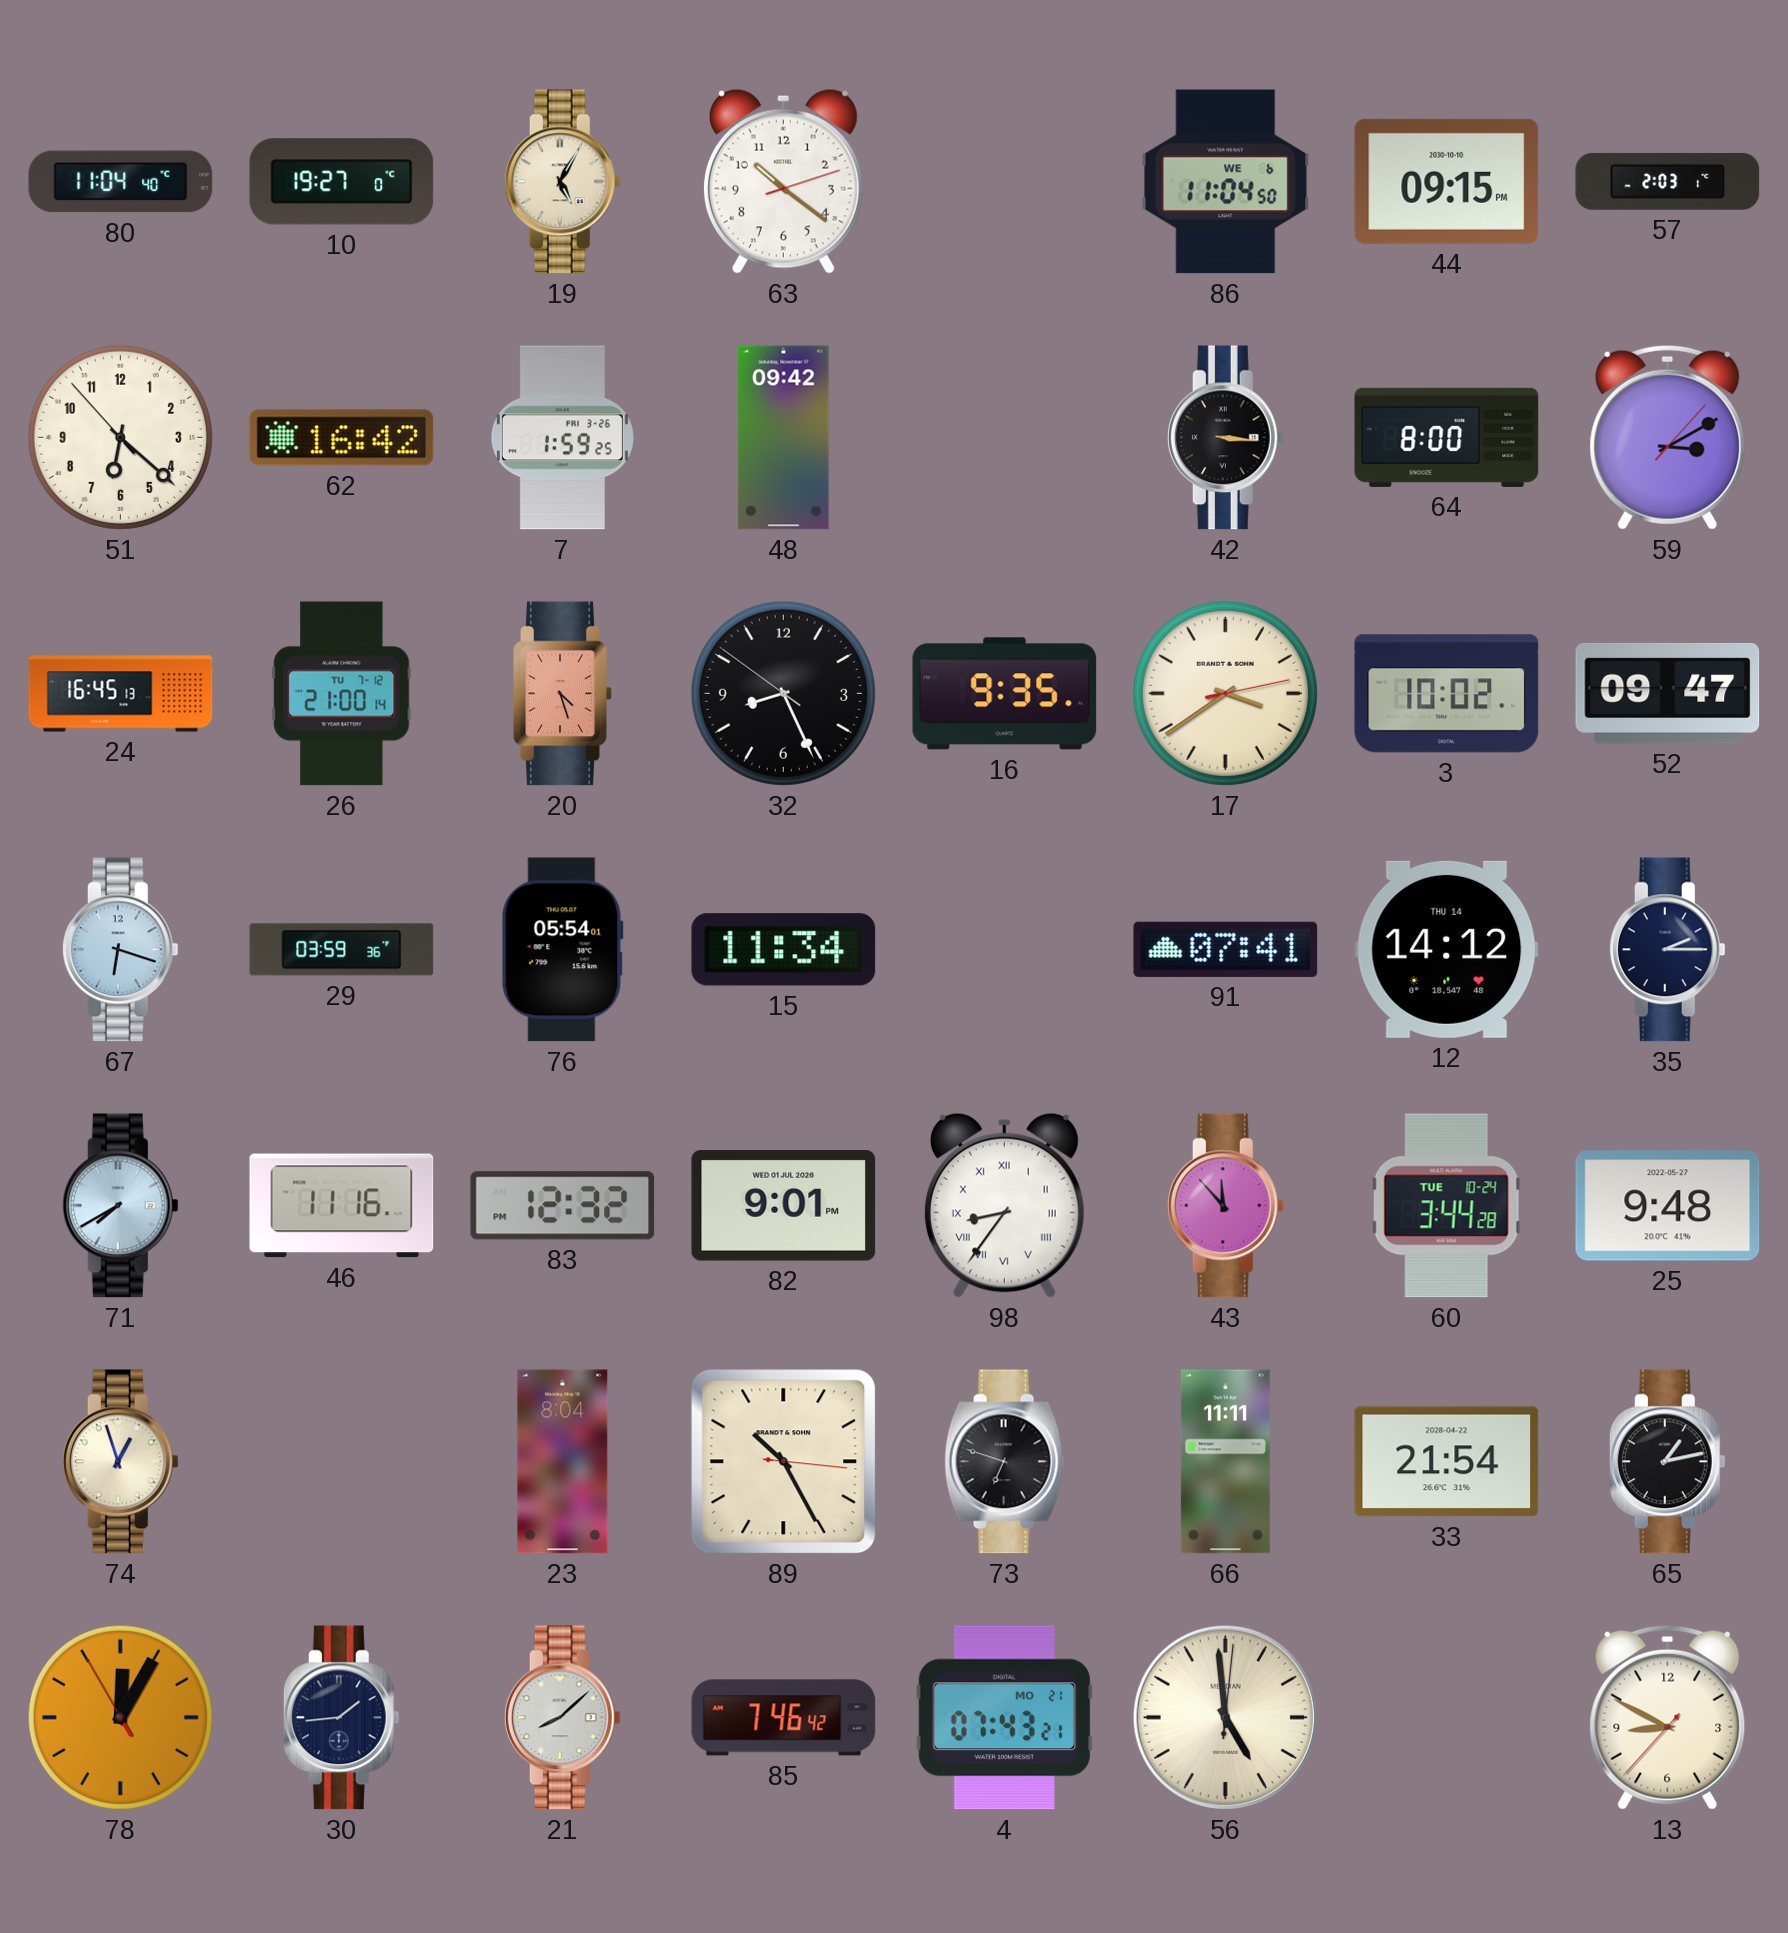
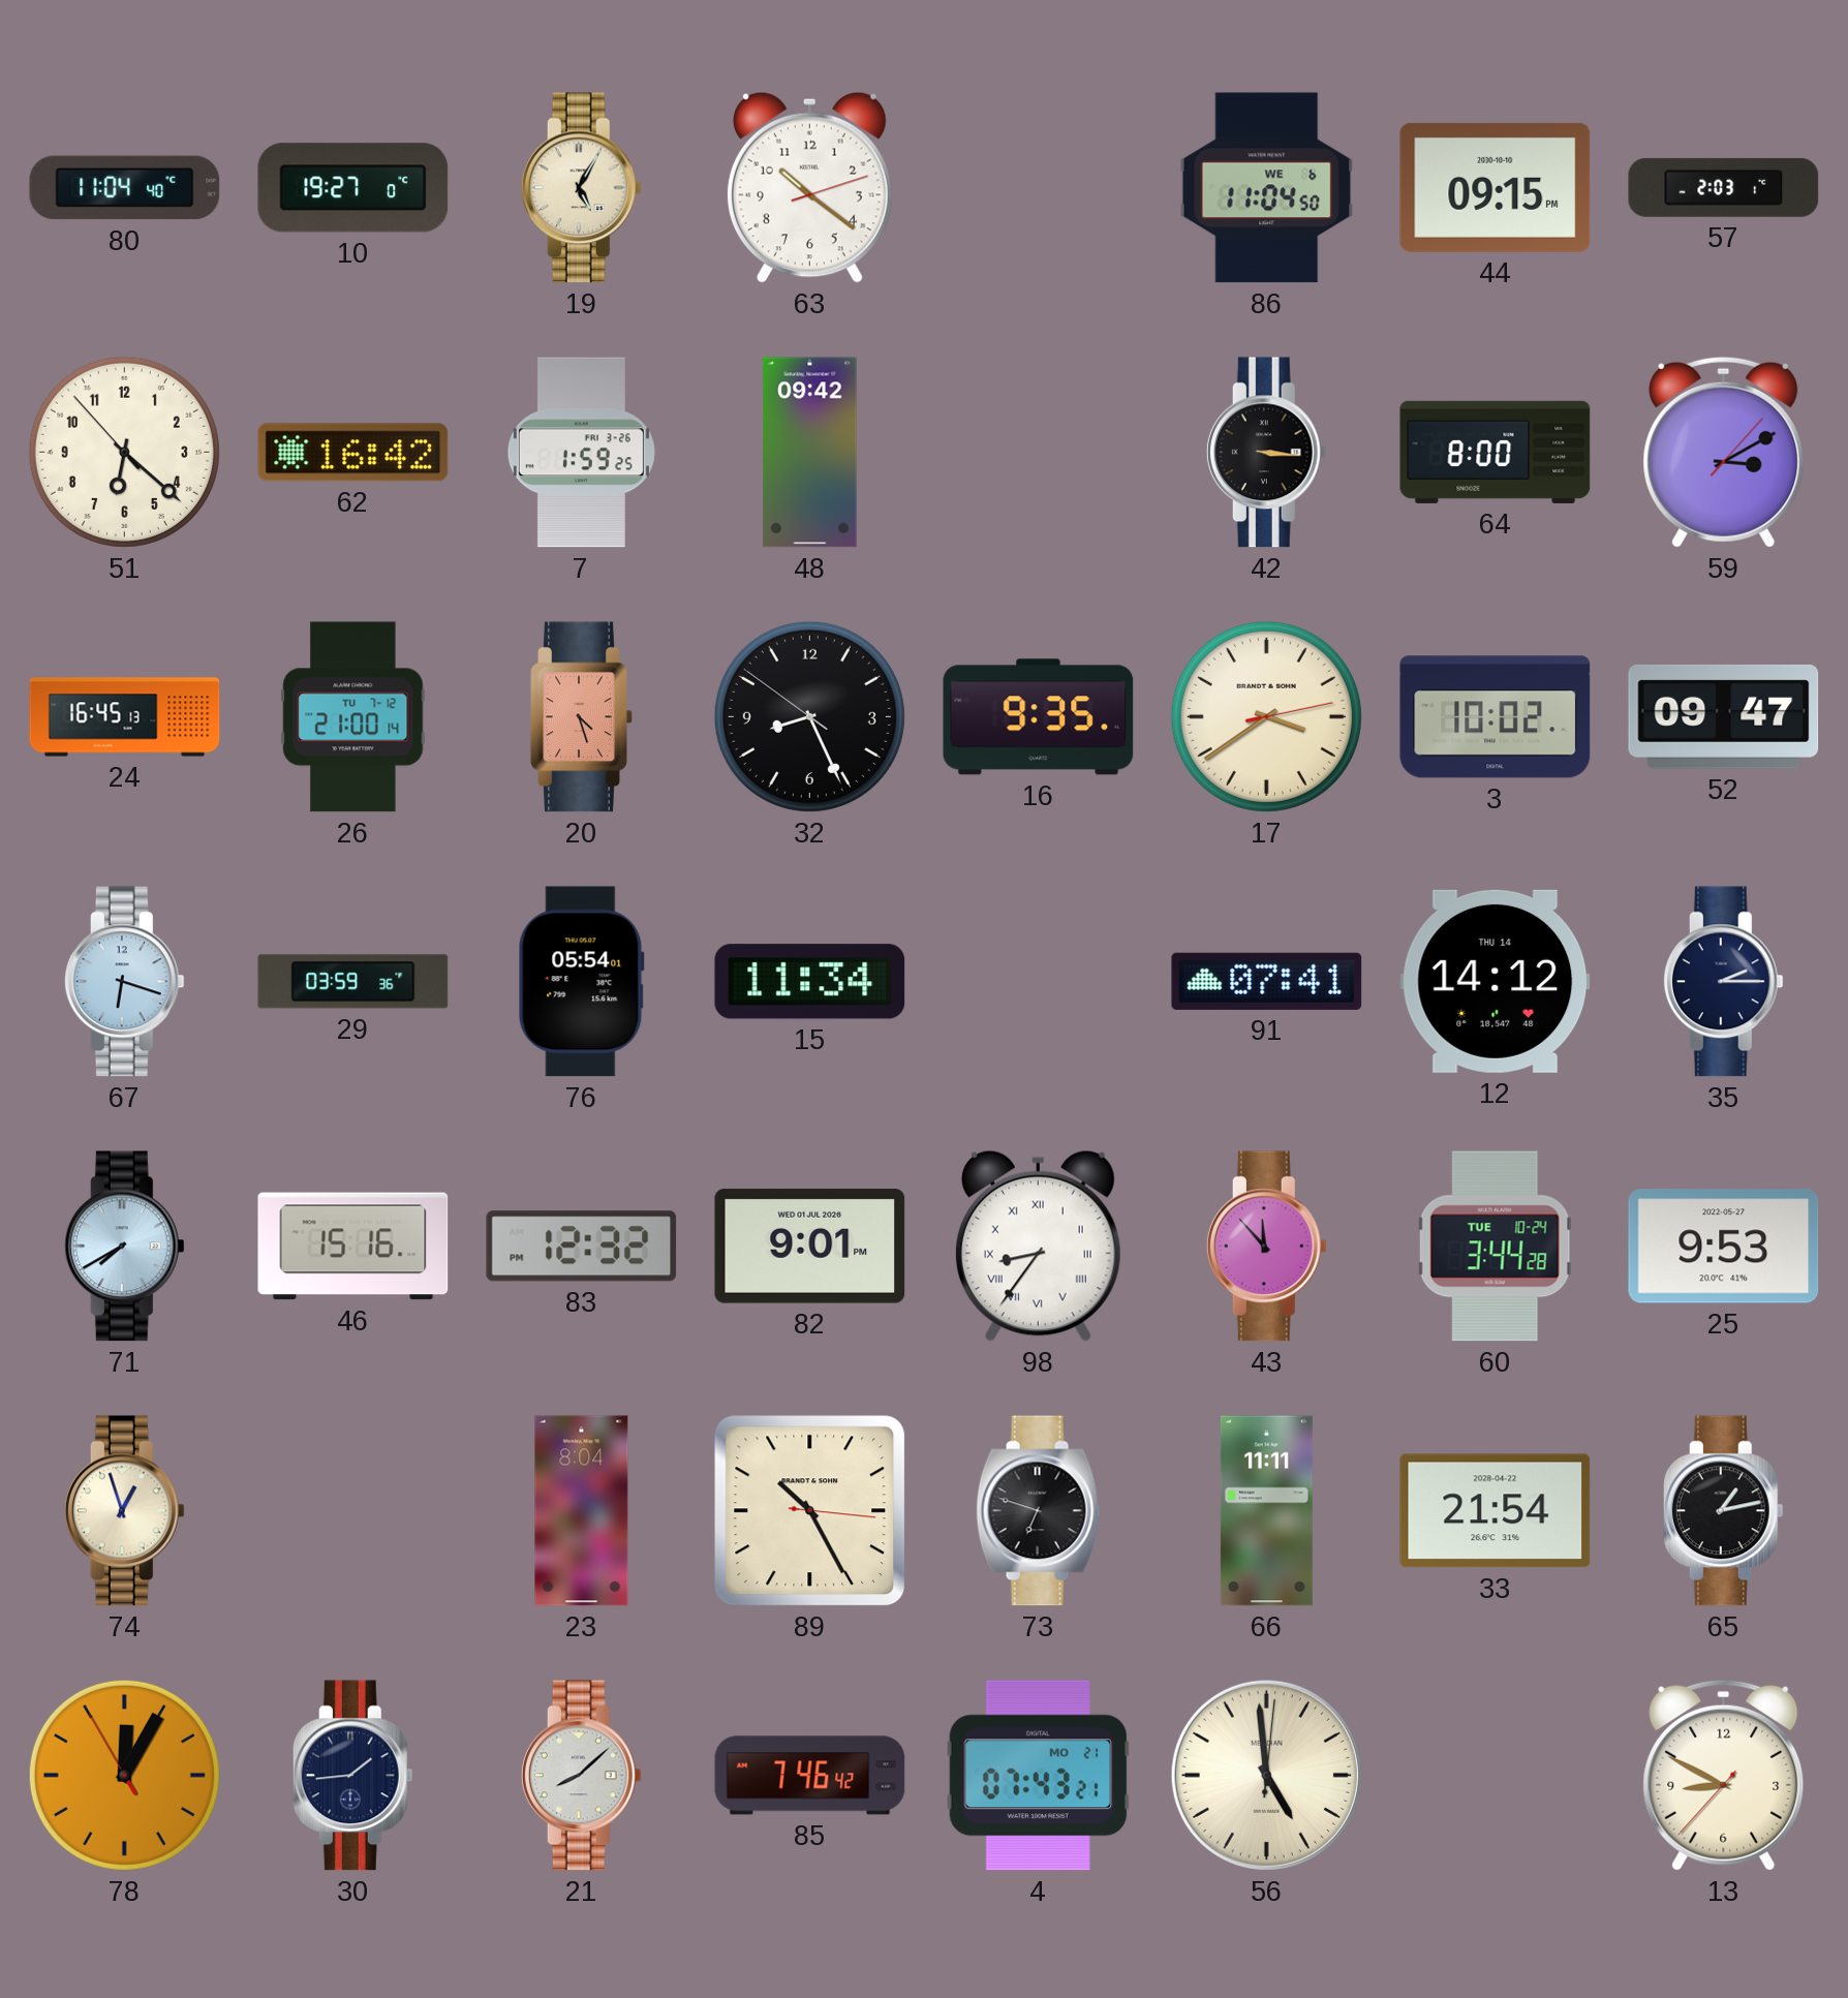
46: 11:16 -> 15:16
25: 9:48 -> 9:53
